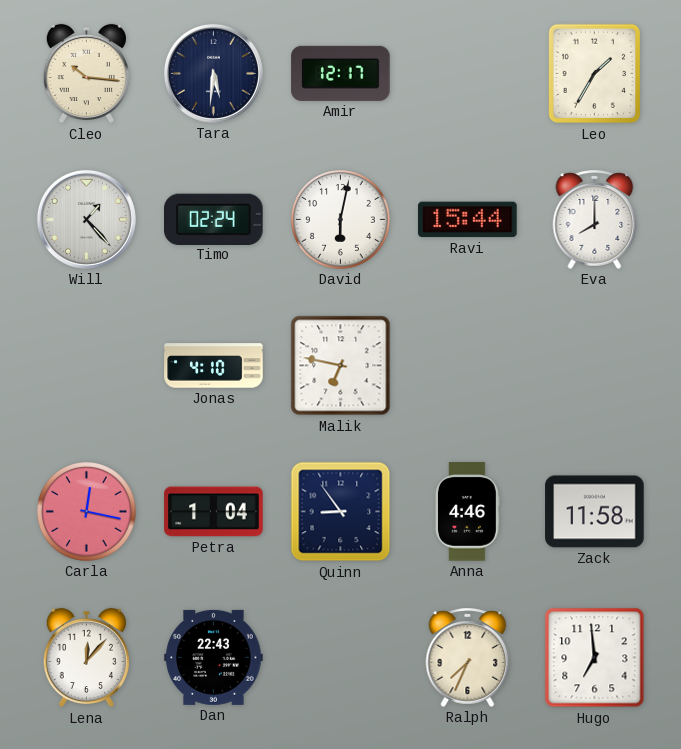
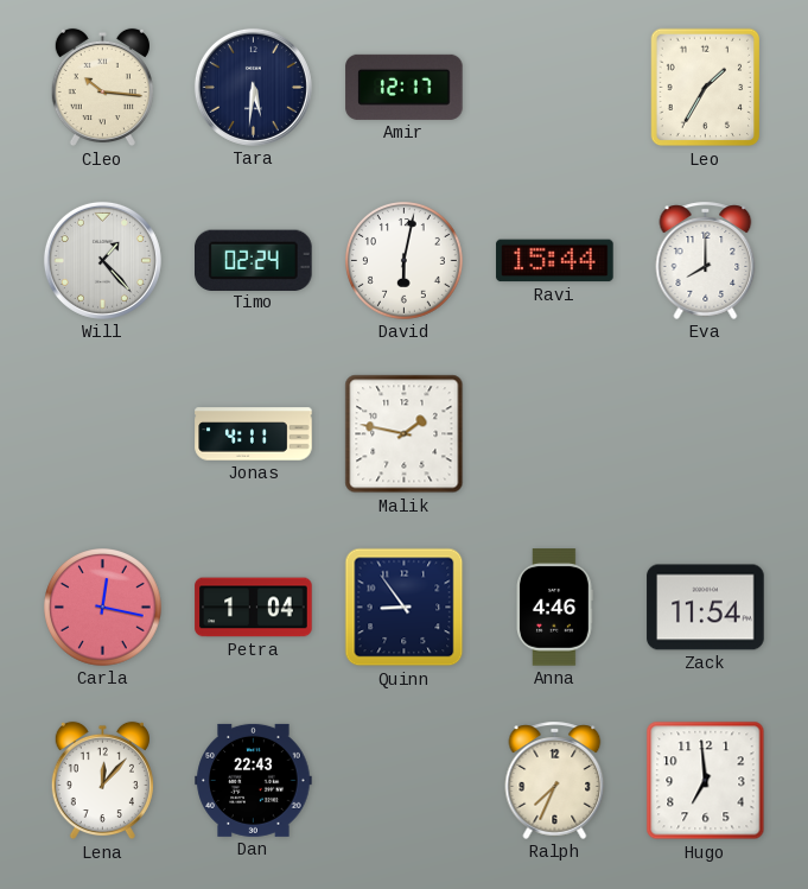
Jonas: 4:10 -> 4:11
Malik: 6:47 -> 1:47
Zack: 11:58 -> 11:54
